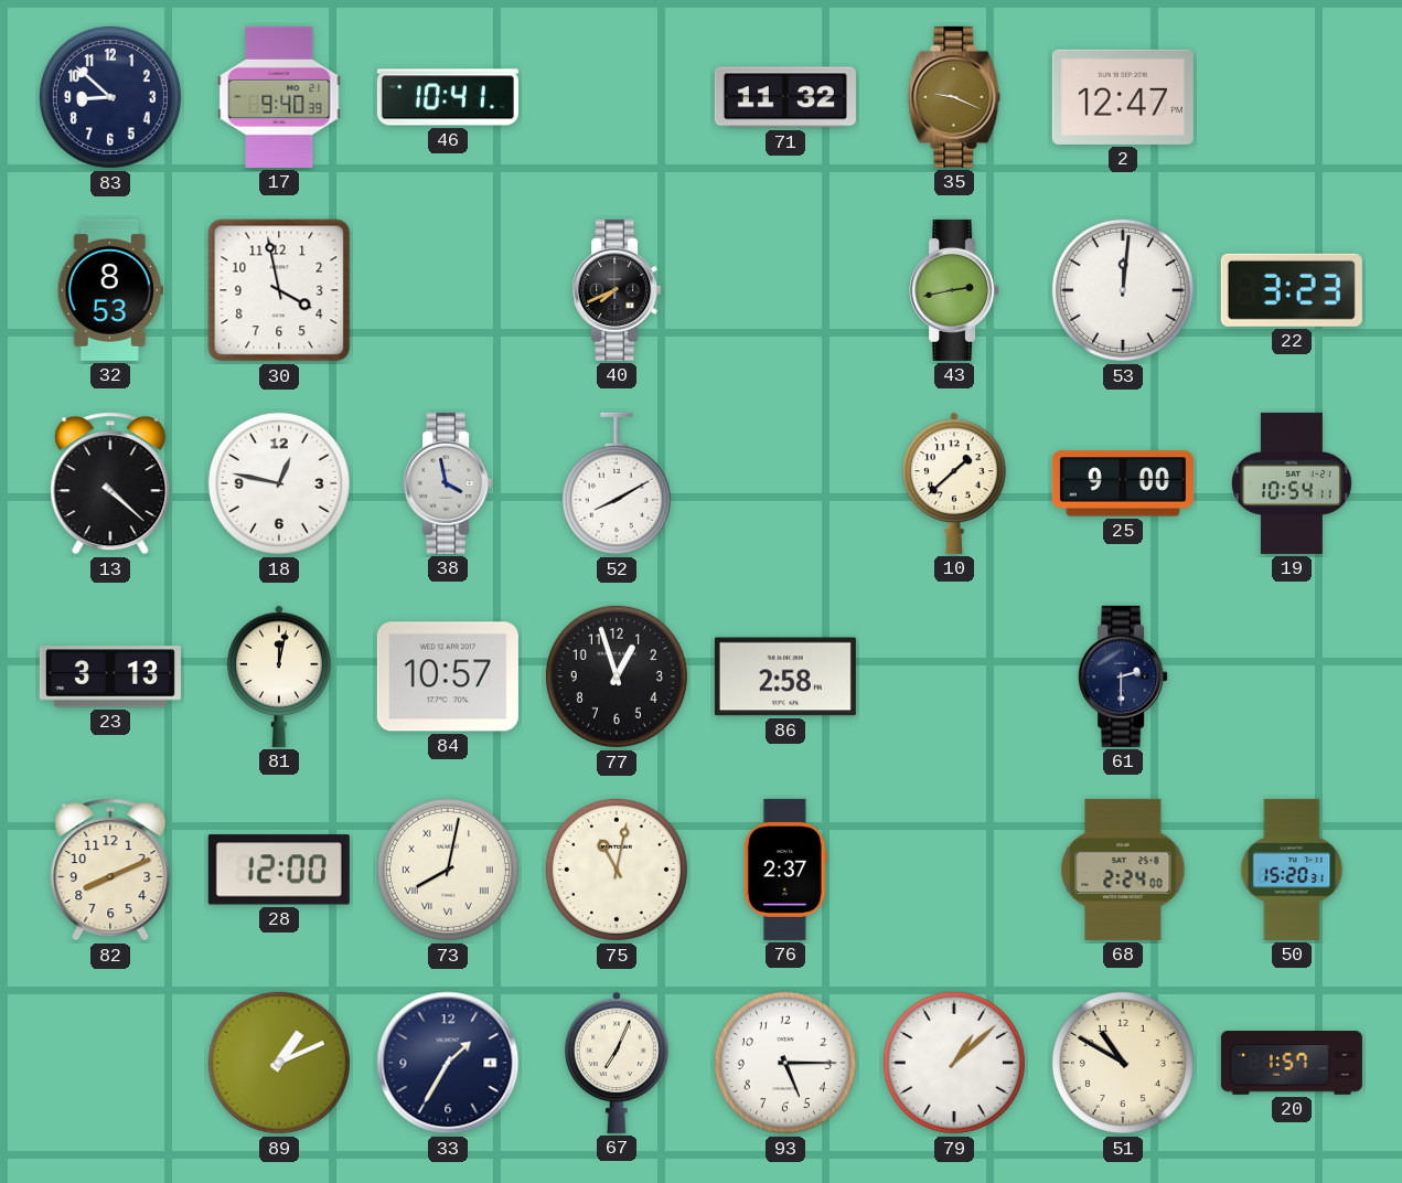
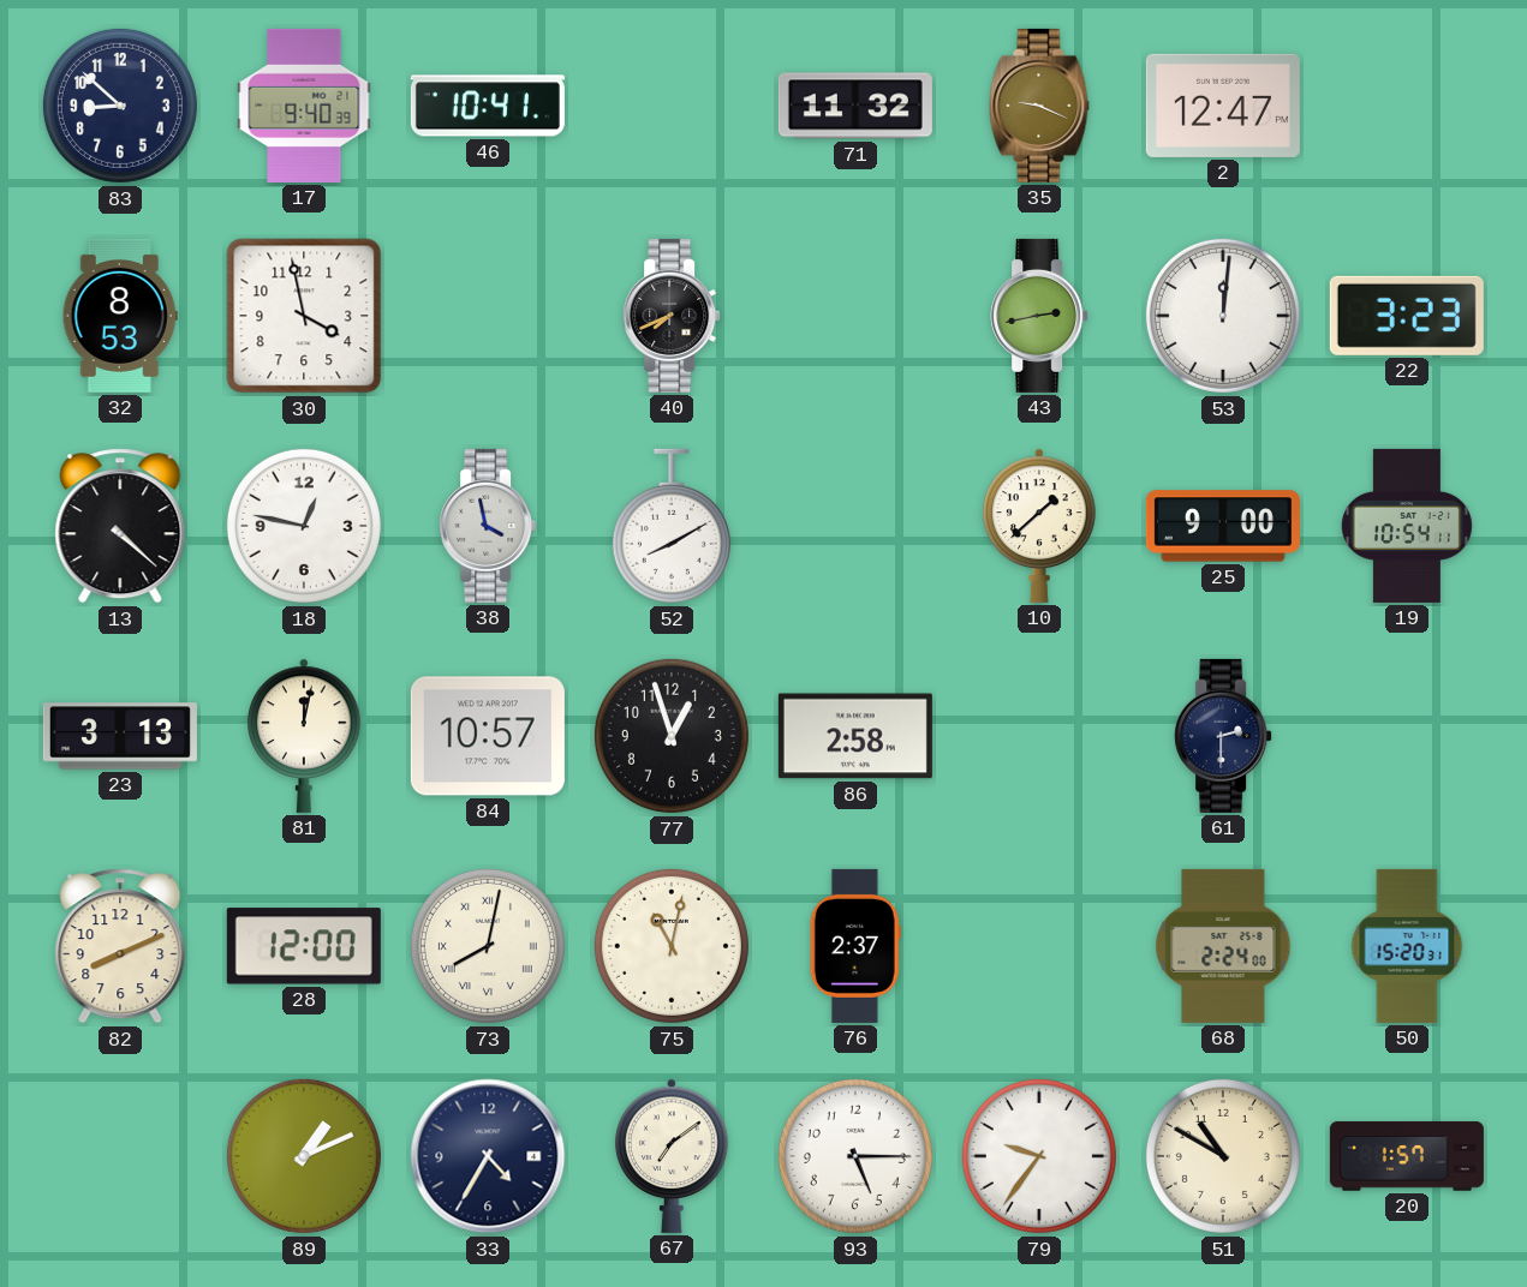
33: 1:35 -> 4:35
67: 7:04 -> 7:09
79: 1:08 -> 9:36
